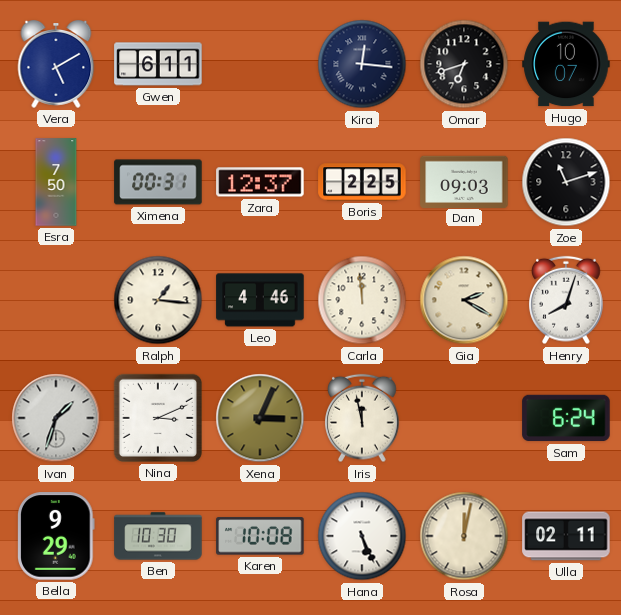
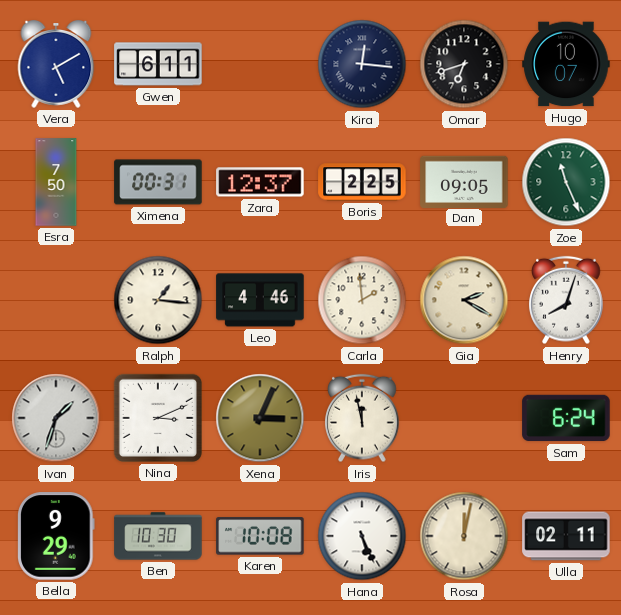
Dan: 09:03 -> 09:05
Zoe: 11:12 -> 11:26
Zoe dial: black -> green
Carla: 11:59 -> 1:59
